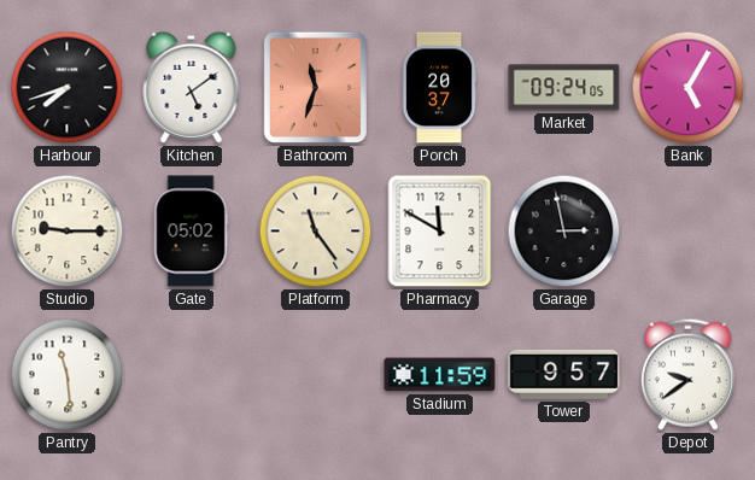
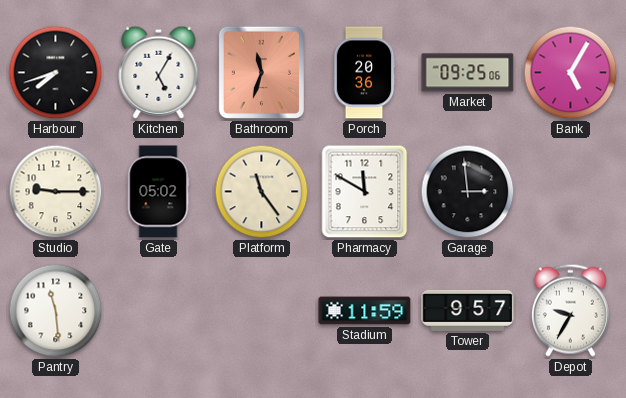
Kitchen: 5:09 -> 5:05
Porch: 20:37 -> 20:36
Market: 09:24 -> 09:25
Garage: 2:58 -> 2:59
Depot: 9:39 -> 9:35
